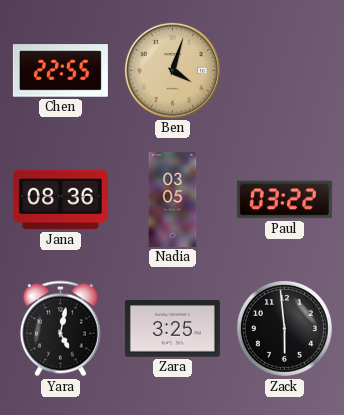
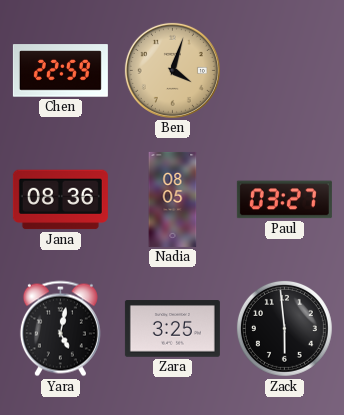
Chen: 22:55 -> 22:59
Nadia: 03:05 -> 08:05
Paul: 03:22 -> 03:27
